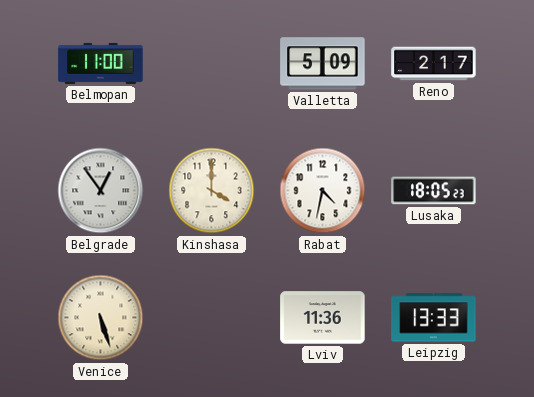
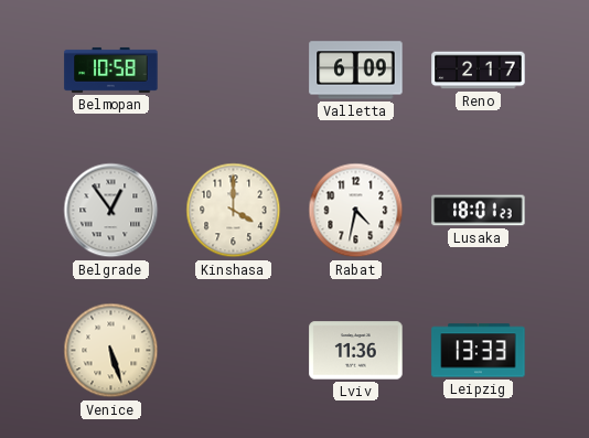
Belmopan: 11:00 -> 10:58
Valletta: 5:09 -> 6:09
Lusaka: 18:05 -> 18:01
